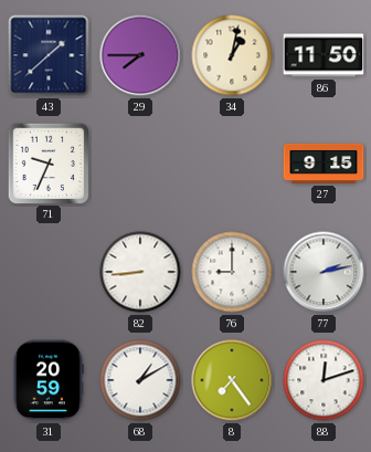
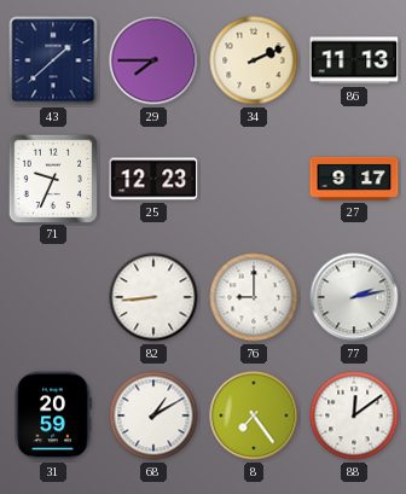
34: 1:02 -> 2:11
86: 11:50 -> 11:13
25: none -> 12:23
27: 9:15 -> 9:17
88: 12:12 -> 12:09
